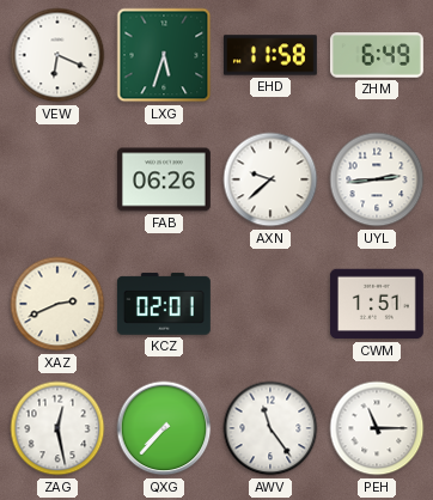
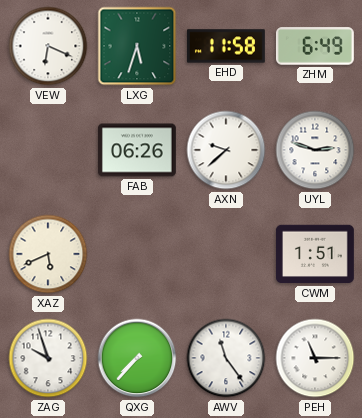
UYL: 2:44 -> 2:48
XAZ: 2:41 -> 5:41
KCZ: 02:01 -> none
ZAG: 12:28 -> 9:57
